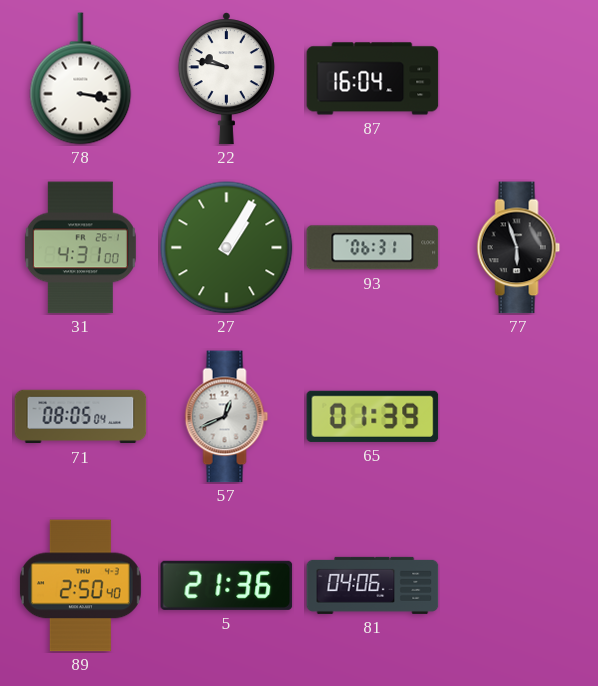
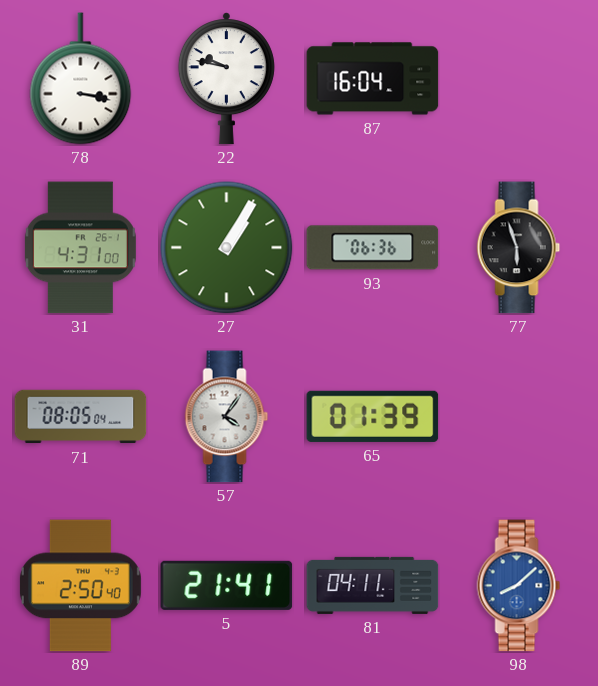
93: 06:31 -> 06:36
57: 12:41 -> 4:06
5: 21:36 -> 21:41
81: 04:06 -> 04:11
98: none -> 8:08
